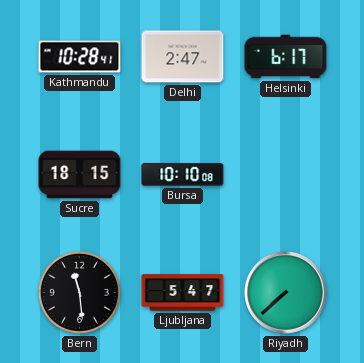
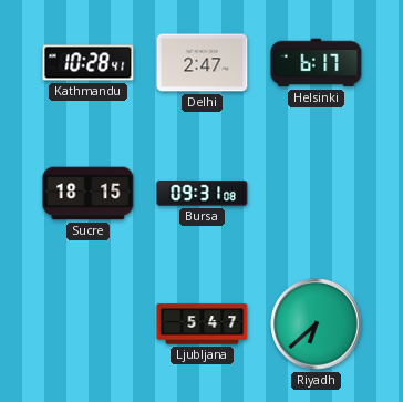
Bursa: 10:10 -> 09:31
Bern: 11:29 -> none
Riyadh: 7:38 -> 6:38
